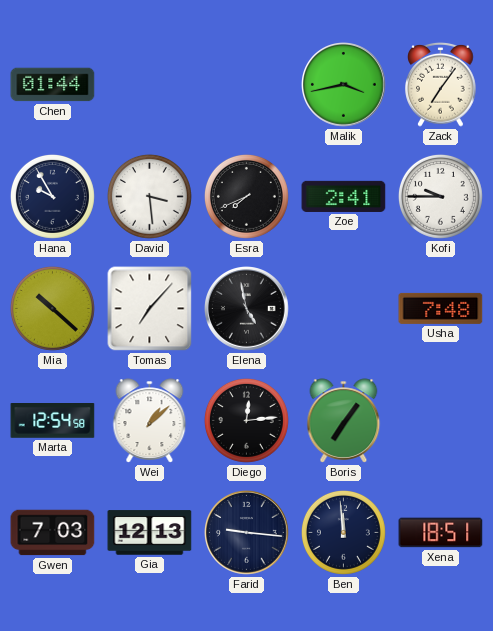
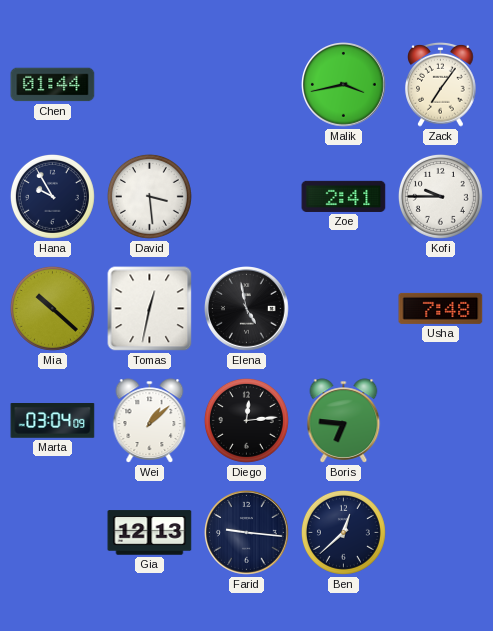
Esra: 7:41 -> none
Tomas: 7:07 -> 12:32
Marta: 12:54 -> 03:04
Boris: 7:06 -> 6:46
Gwen: 7:03 -> none
Ben: 11:59 -> 12:38
Xena: 18:51 -> none
